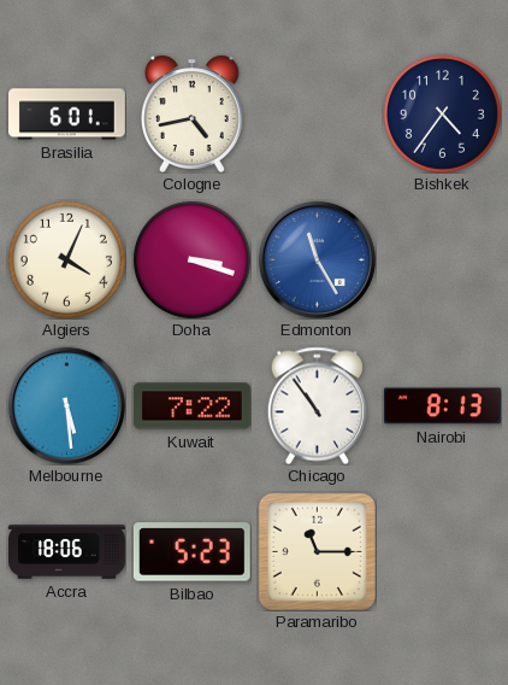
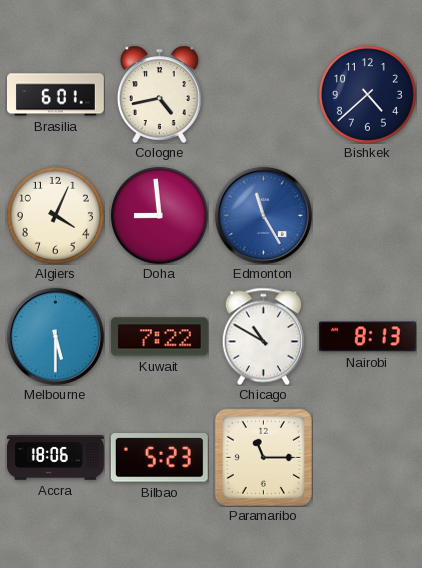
Bishkek: 4:36 -> 4:38
Doha: 3:18 -> 8:59
Melbourne: 5:29 -> 5:30
Chicago: 10:54 -> 10:50
